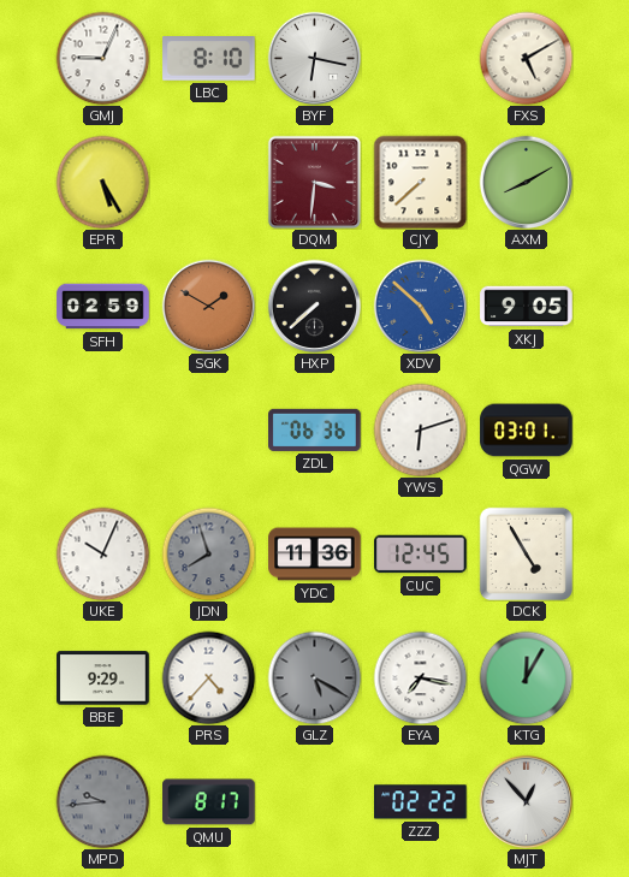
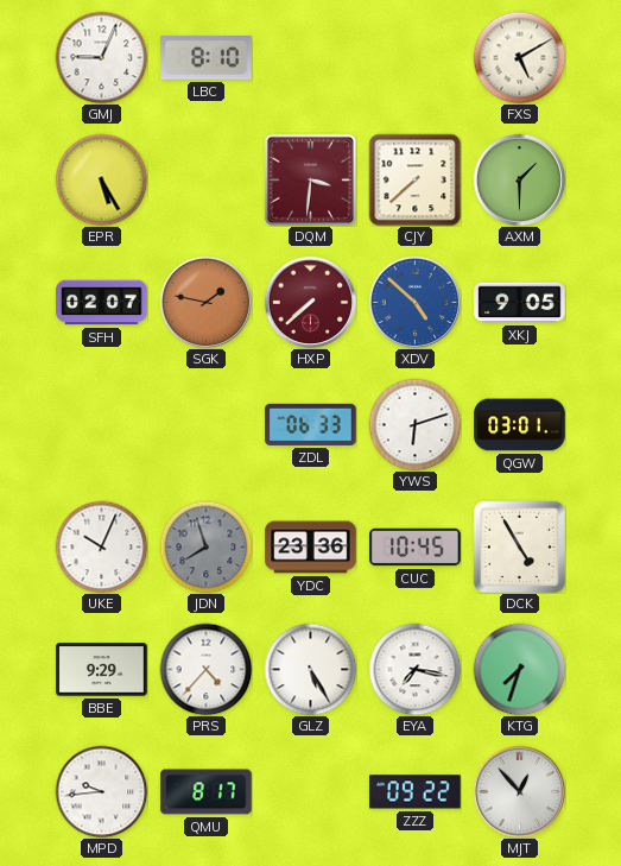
BYF: 6:17 -> none
AXM: 8:10 -> 1:30
SFH: 02:59 -> 02:07
SGK: 1:50 -> 1:47
HXP dial: black -> burgundy
ZDL: 06:36 -> 06:33
YDC: 11:36 -> 23:36
CUC: 12:45 -> 10:45
GLZ: 5:20 -> 5:25
GLZ dial: grey -> white
KTG: 12:05 -> 7:33
MPD dial: grey -> white
ZZZ: 02:22 -> 09:22
